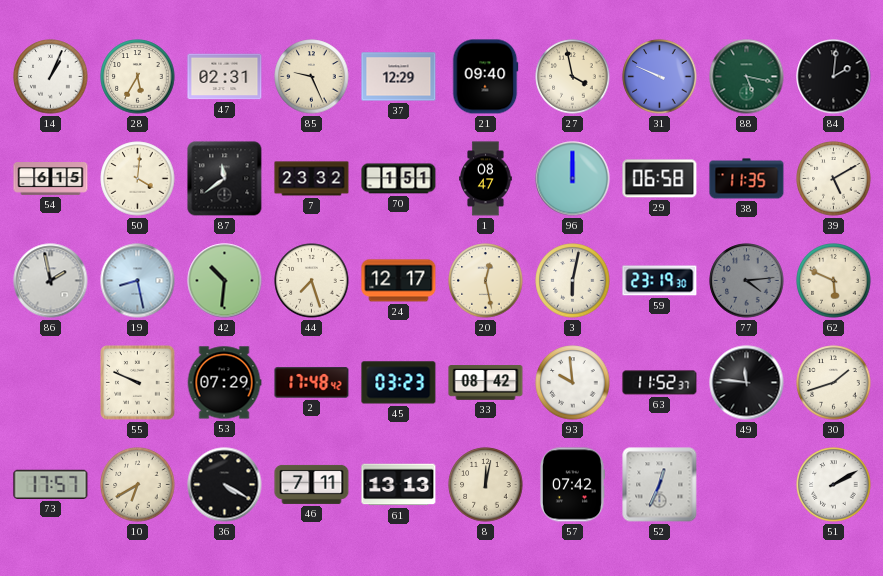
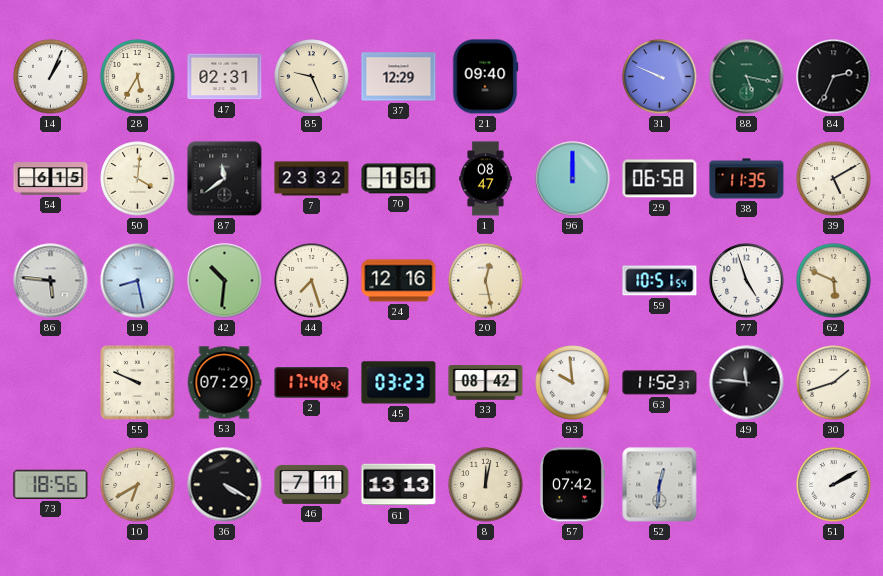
27: 3:58 -> none
84: 2:01 -> 2:34
86: 1:58 -> 5:46
24: 12:17 -> 12:16
3: 6:02 -> none
59: 23:19 -> 10:51
77: 4:14 -> 4:57
77 dial: grey -> white
73: 17:57 -> 18:56
52: 12:34 -> 12:31
